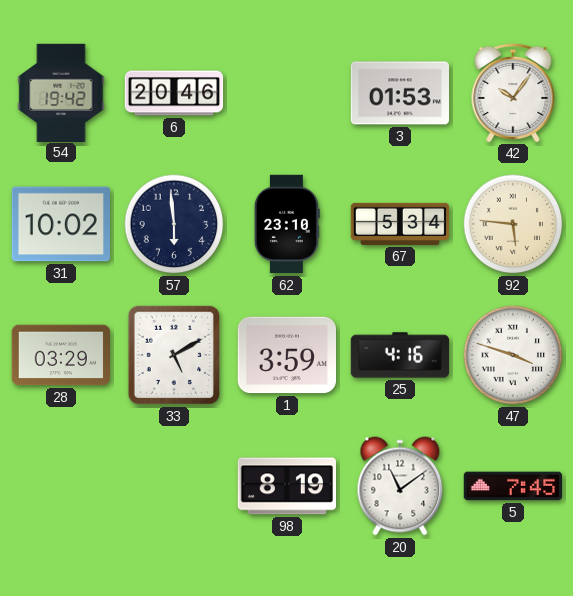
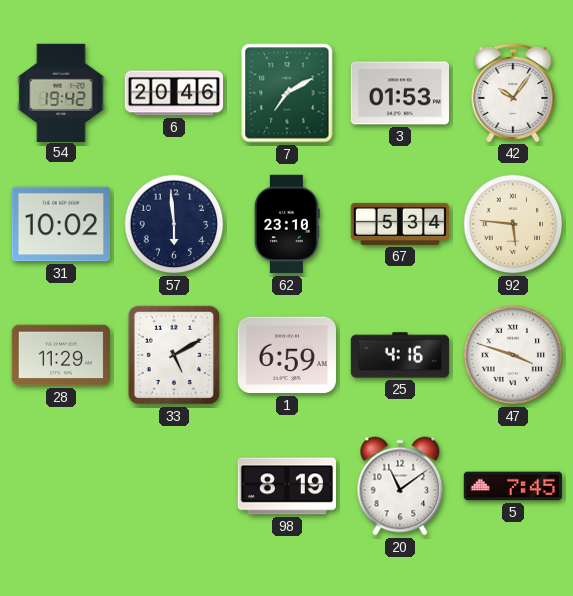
7: none -> 7:10
28: 03:29 -> 11:29
1: 3:59 -> 6:59
